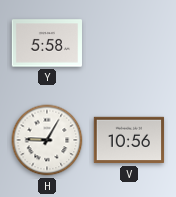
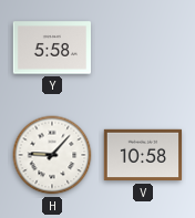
H: 9:05 -> 9:07
V: 10:56 -> 10:58
